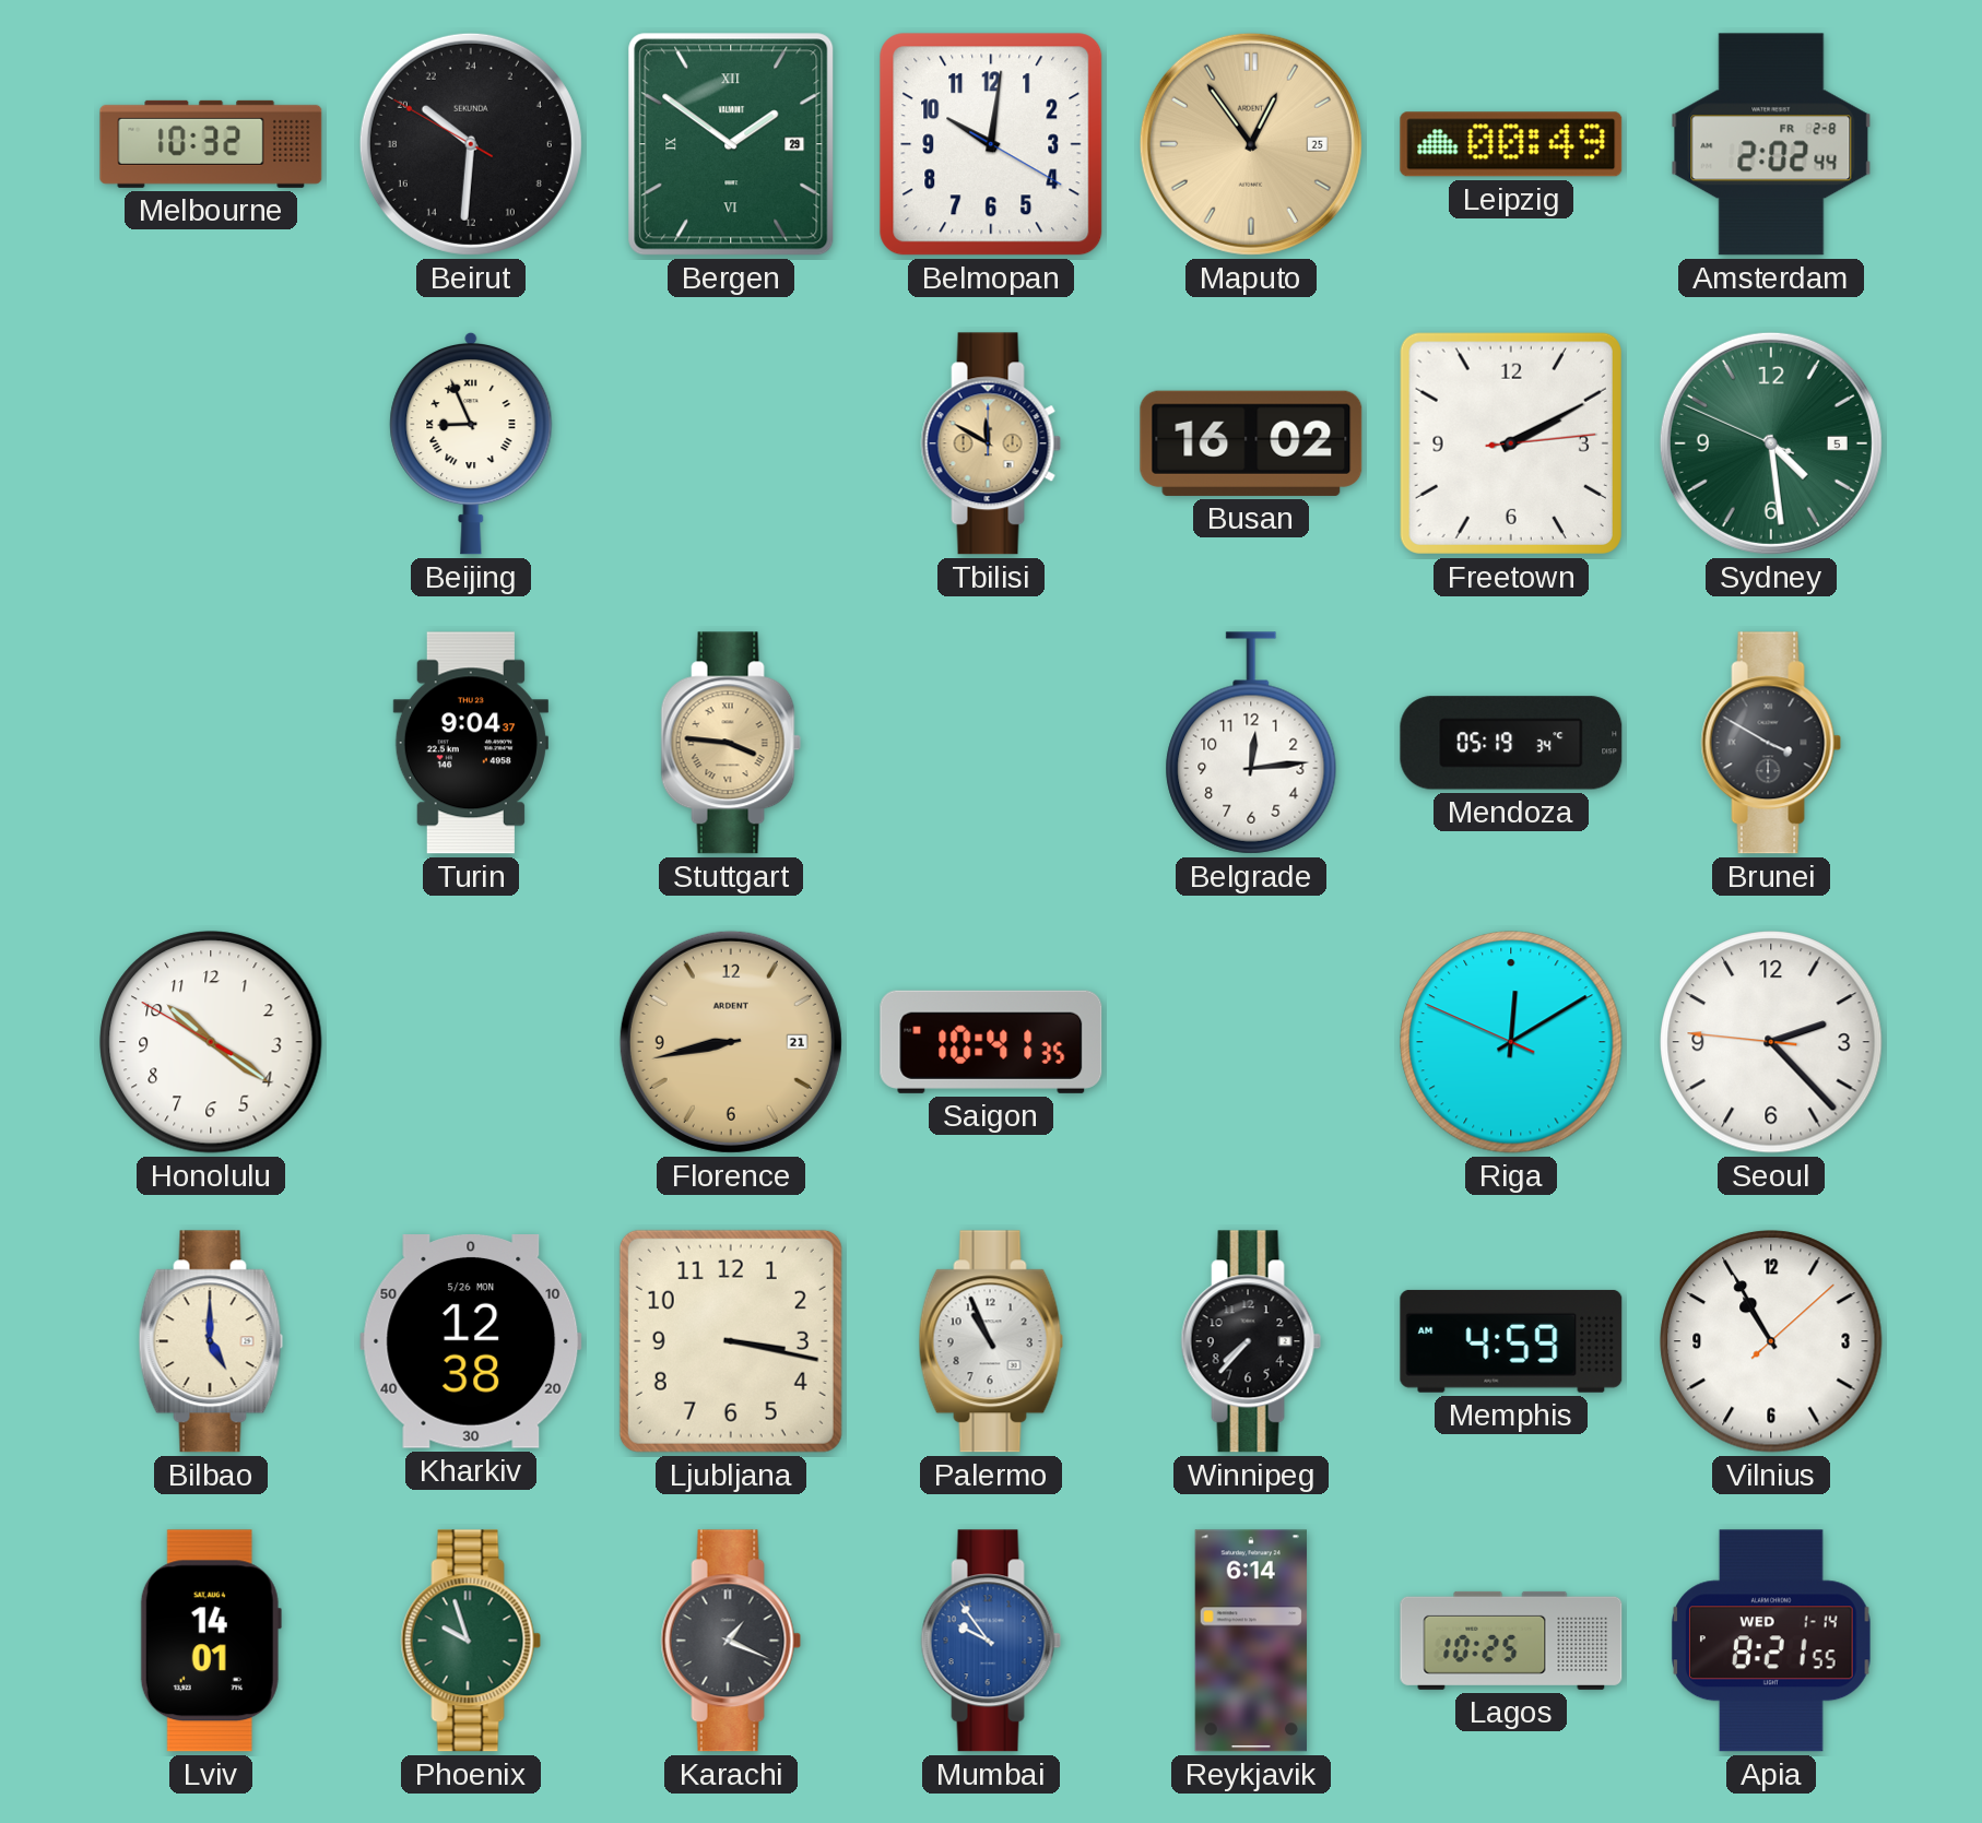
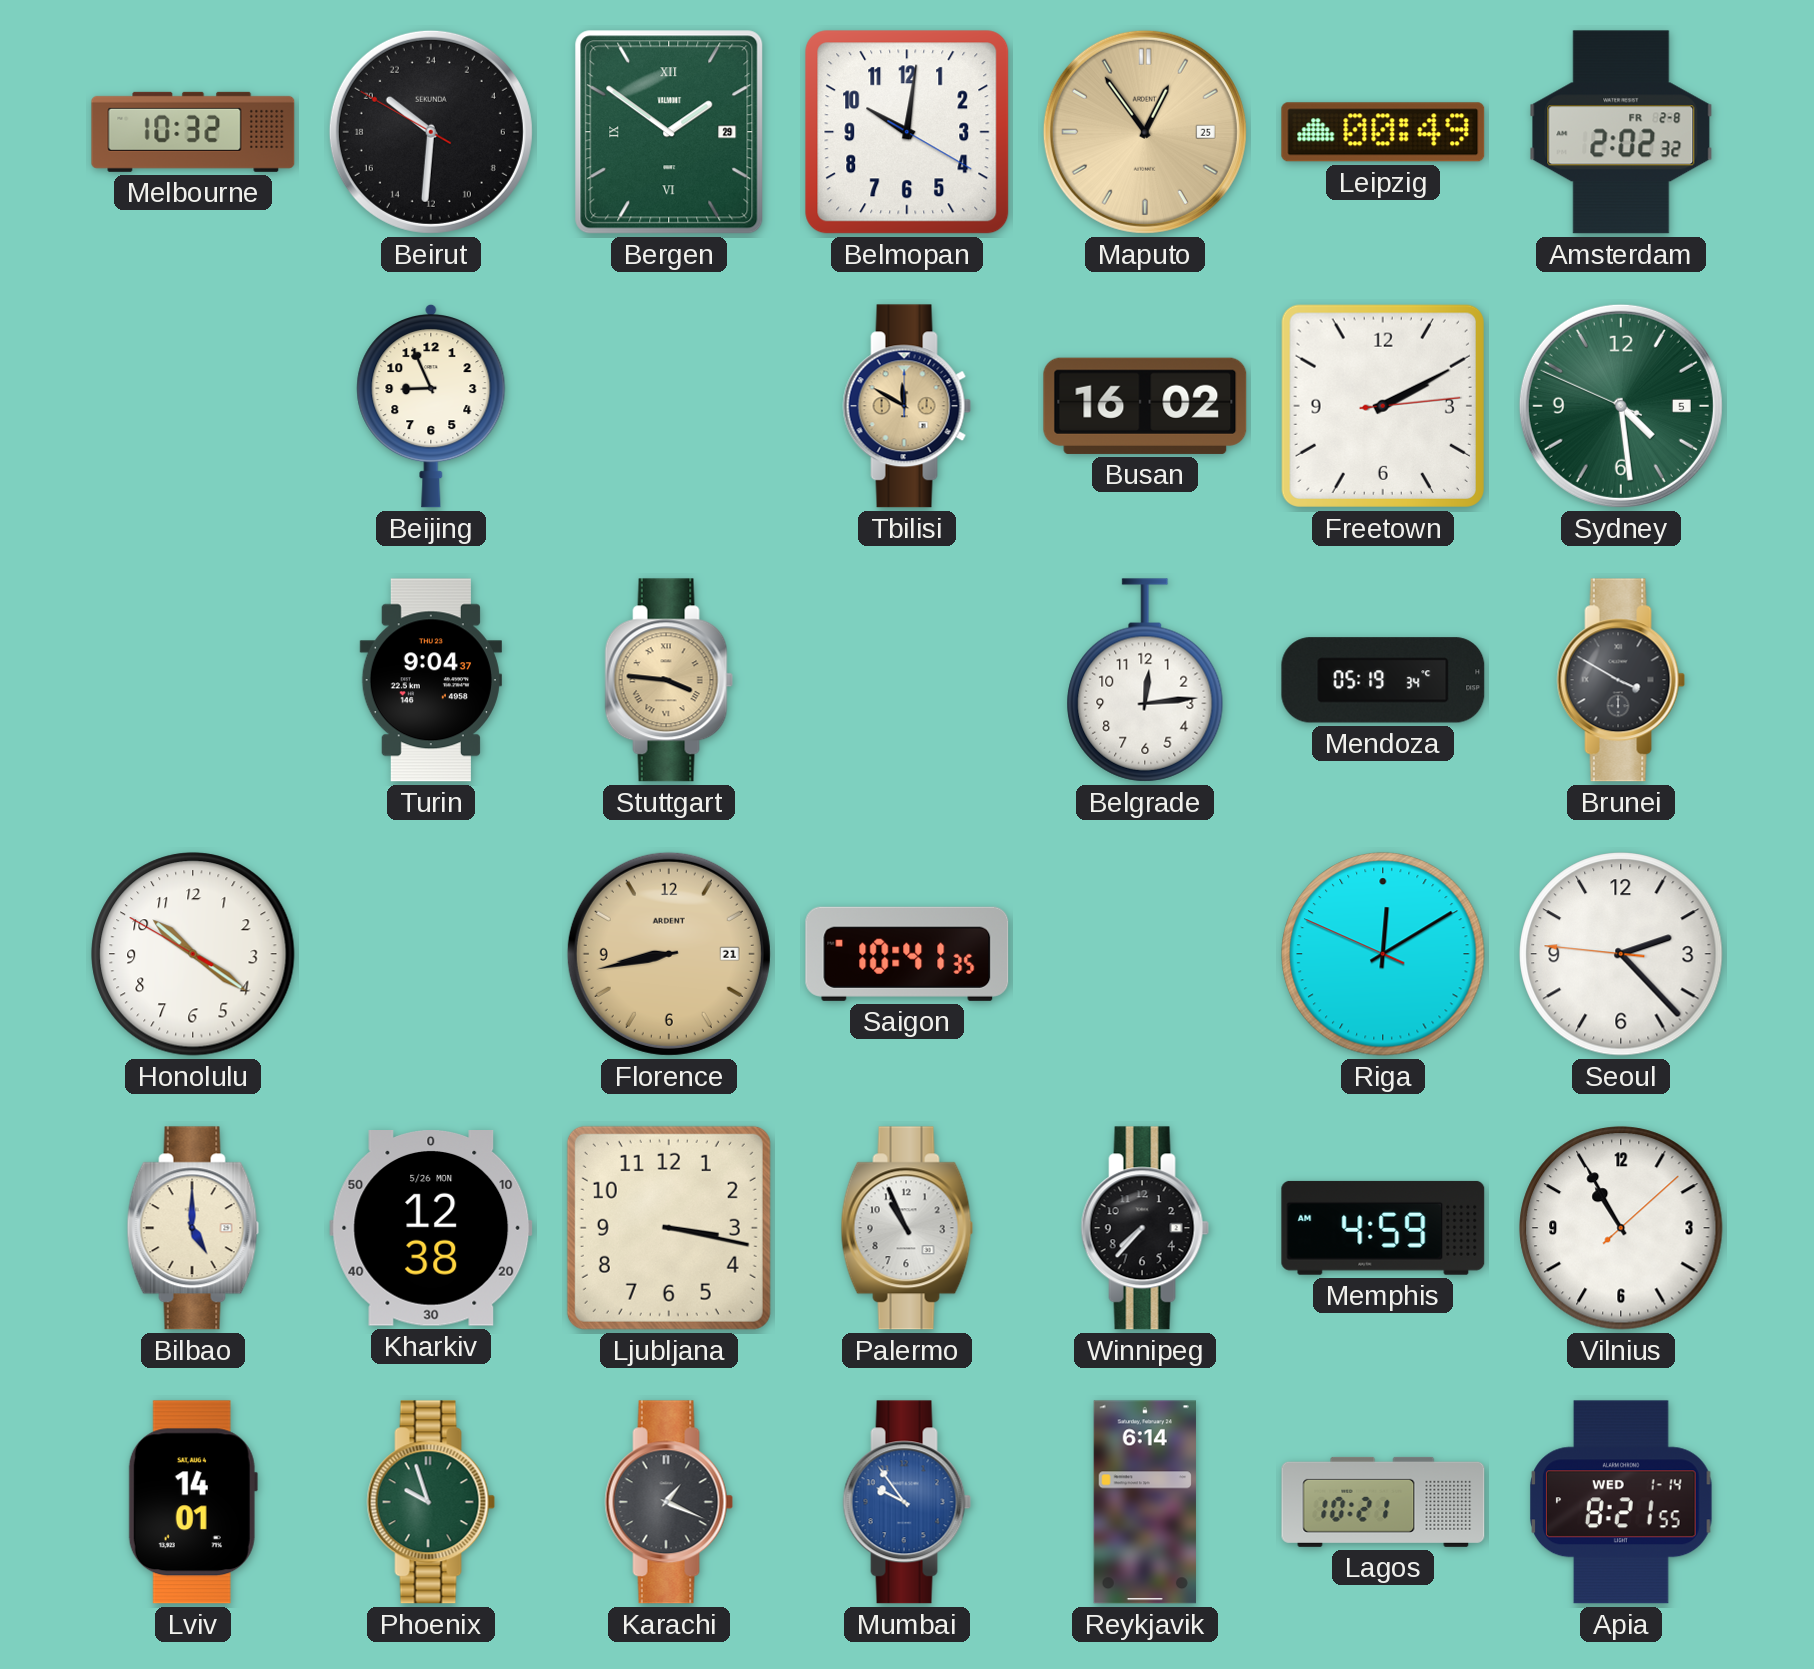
Amsterdam: 2:02:44 -> 2:02:32
Beijing numerals: Roman -> Arabic
Lagos: 10:25 -> 10:21
